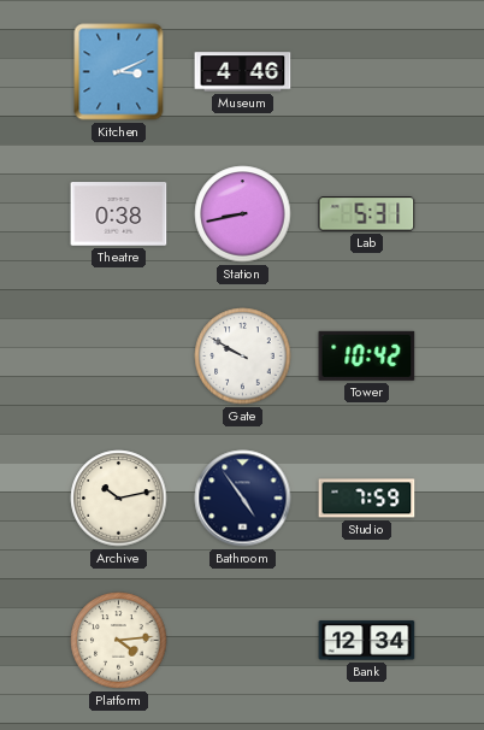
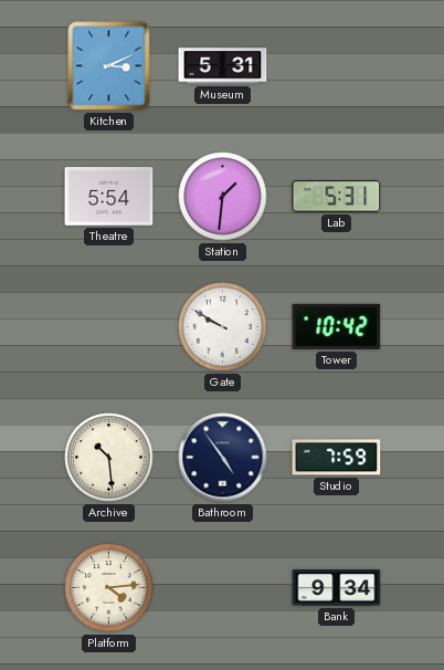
Museum: 4:46 -> 5:31
Theatre: 0:38 -> 5:54
Station: 8:43 -> 1:31
Archive: 10:13 -> 10:29
Bank: 12:34 -> 9:34
